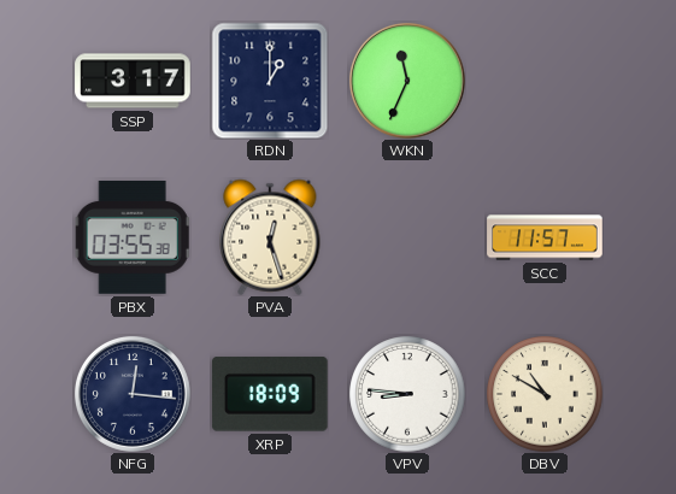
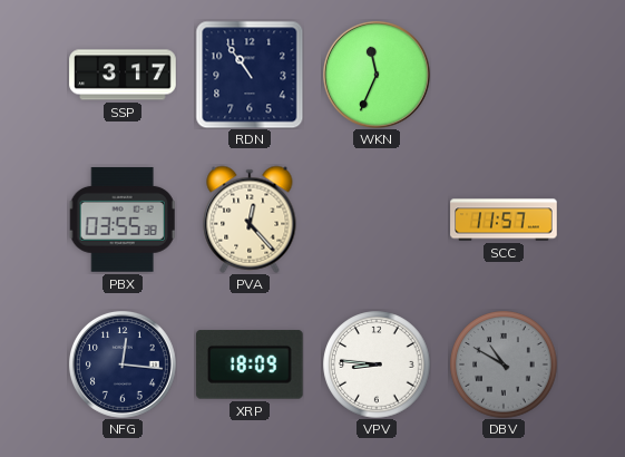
RDN: 1:00 -> 10:54
PVA: 12:27 -> 12:23
DBV dial: cream -> grey
